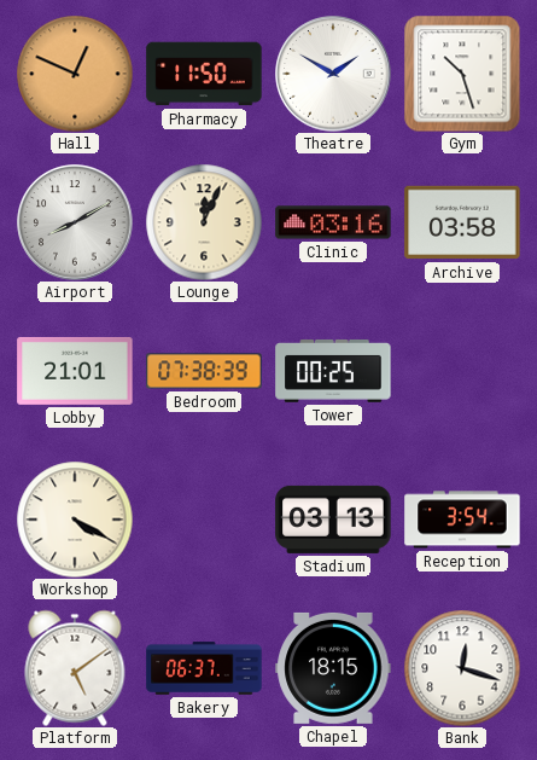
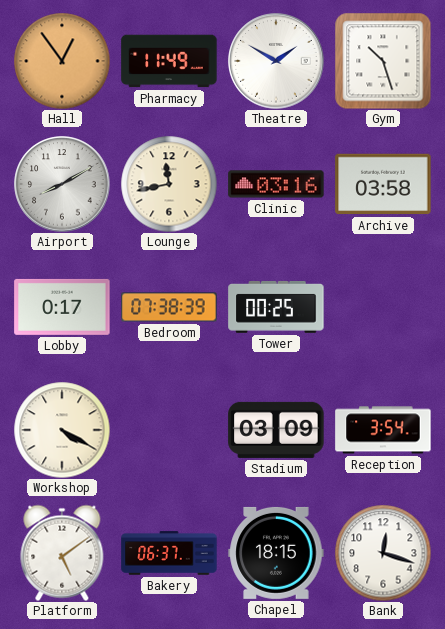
Hall: 12:49 -> 12:54
Pharmacy: 11:50 -> 11:49
Lounge: 12:04 -> 11:43
Lobby: 21:01 -> 0:17
Stadium: 03:13 -> 03:09
